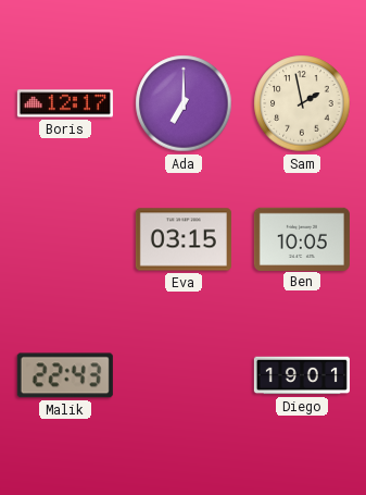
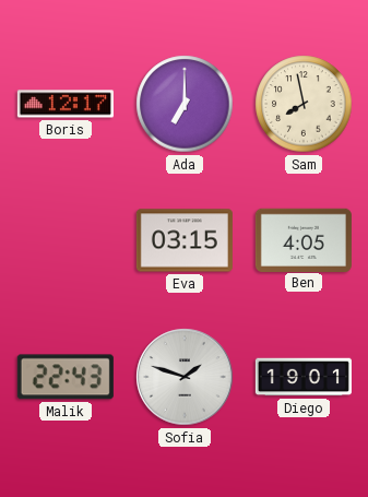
Sam: 1:58 -> 7:58
Ben: 10:05 -> 4:05
Sofia: none -> 1:48
